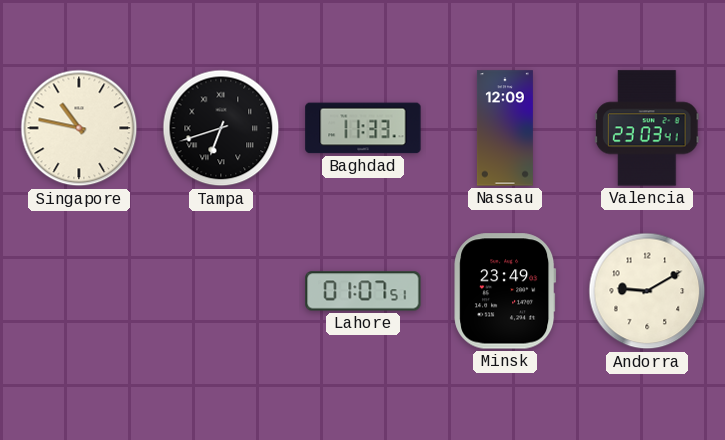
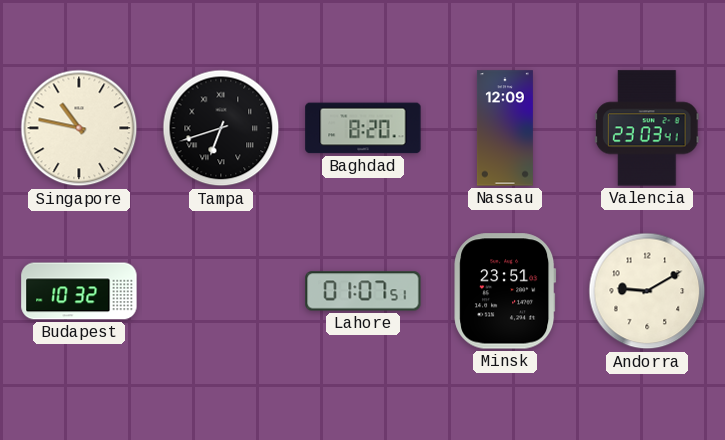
Baghdad: 11:33 -> 8:20
Budapest: none -> 10:32
Minsk: 23:49 -> 23:51
